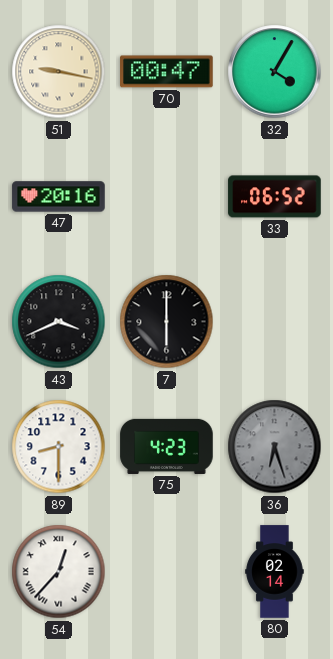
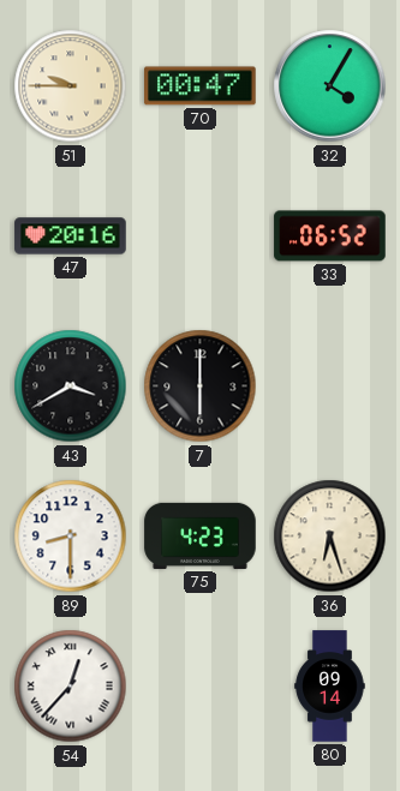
51: 9:17 -> 9:45
43: 3:41 -> 3:40
36 dial: grey -> cream
80: 02:14 -> 09:14
